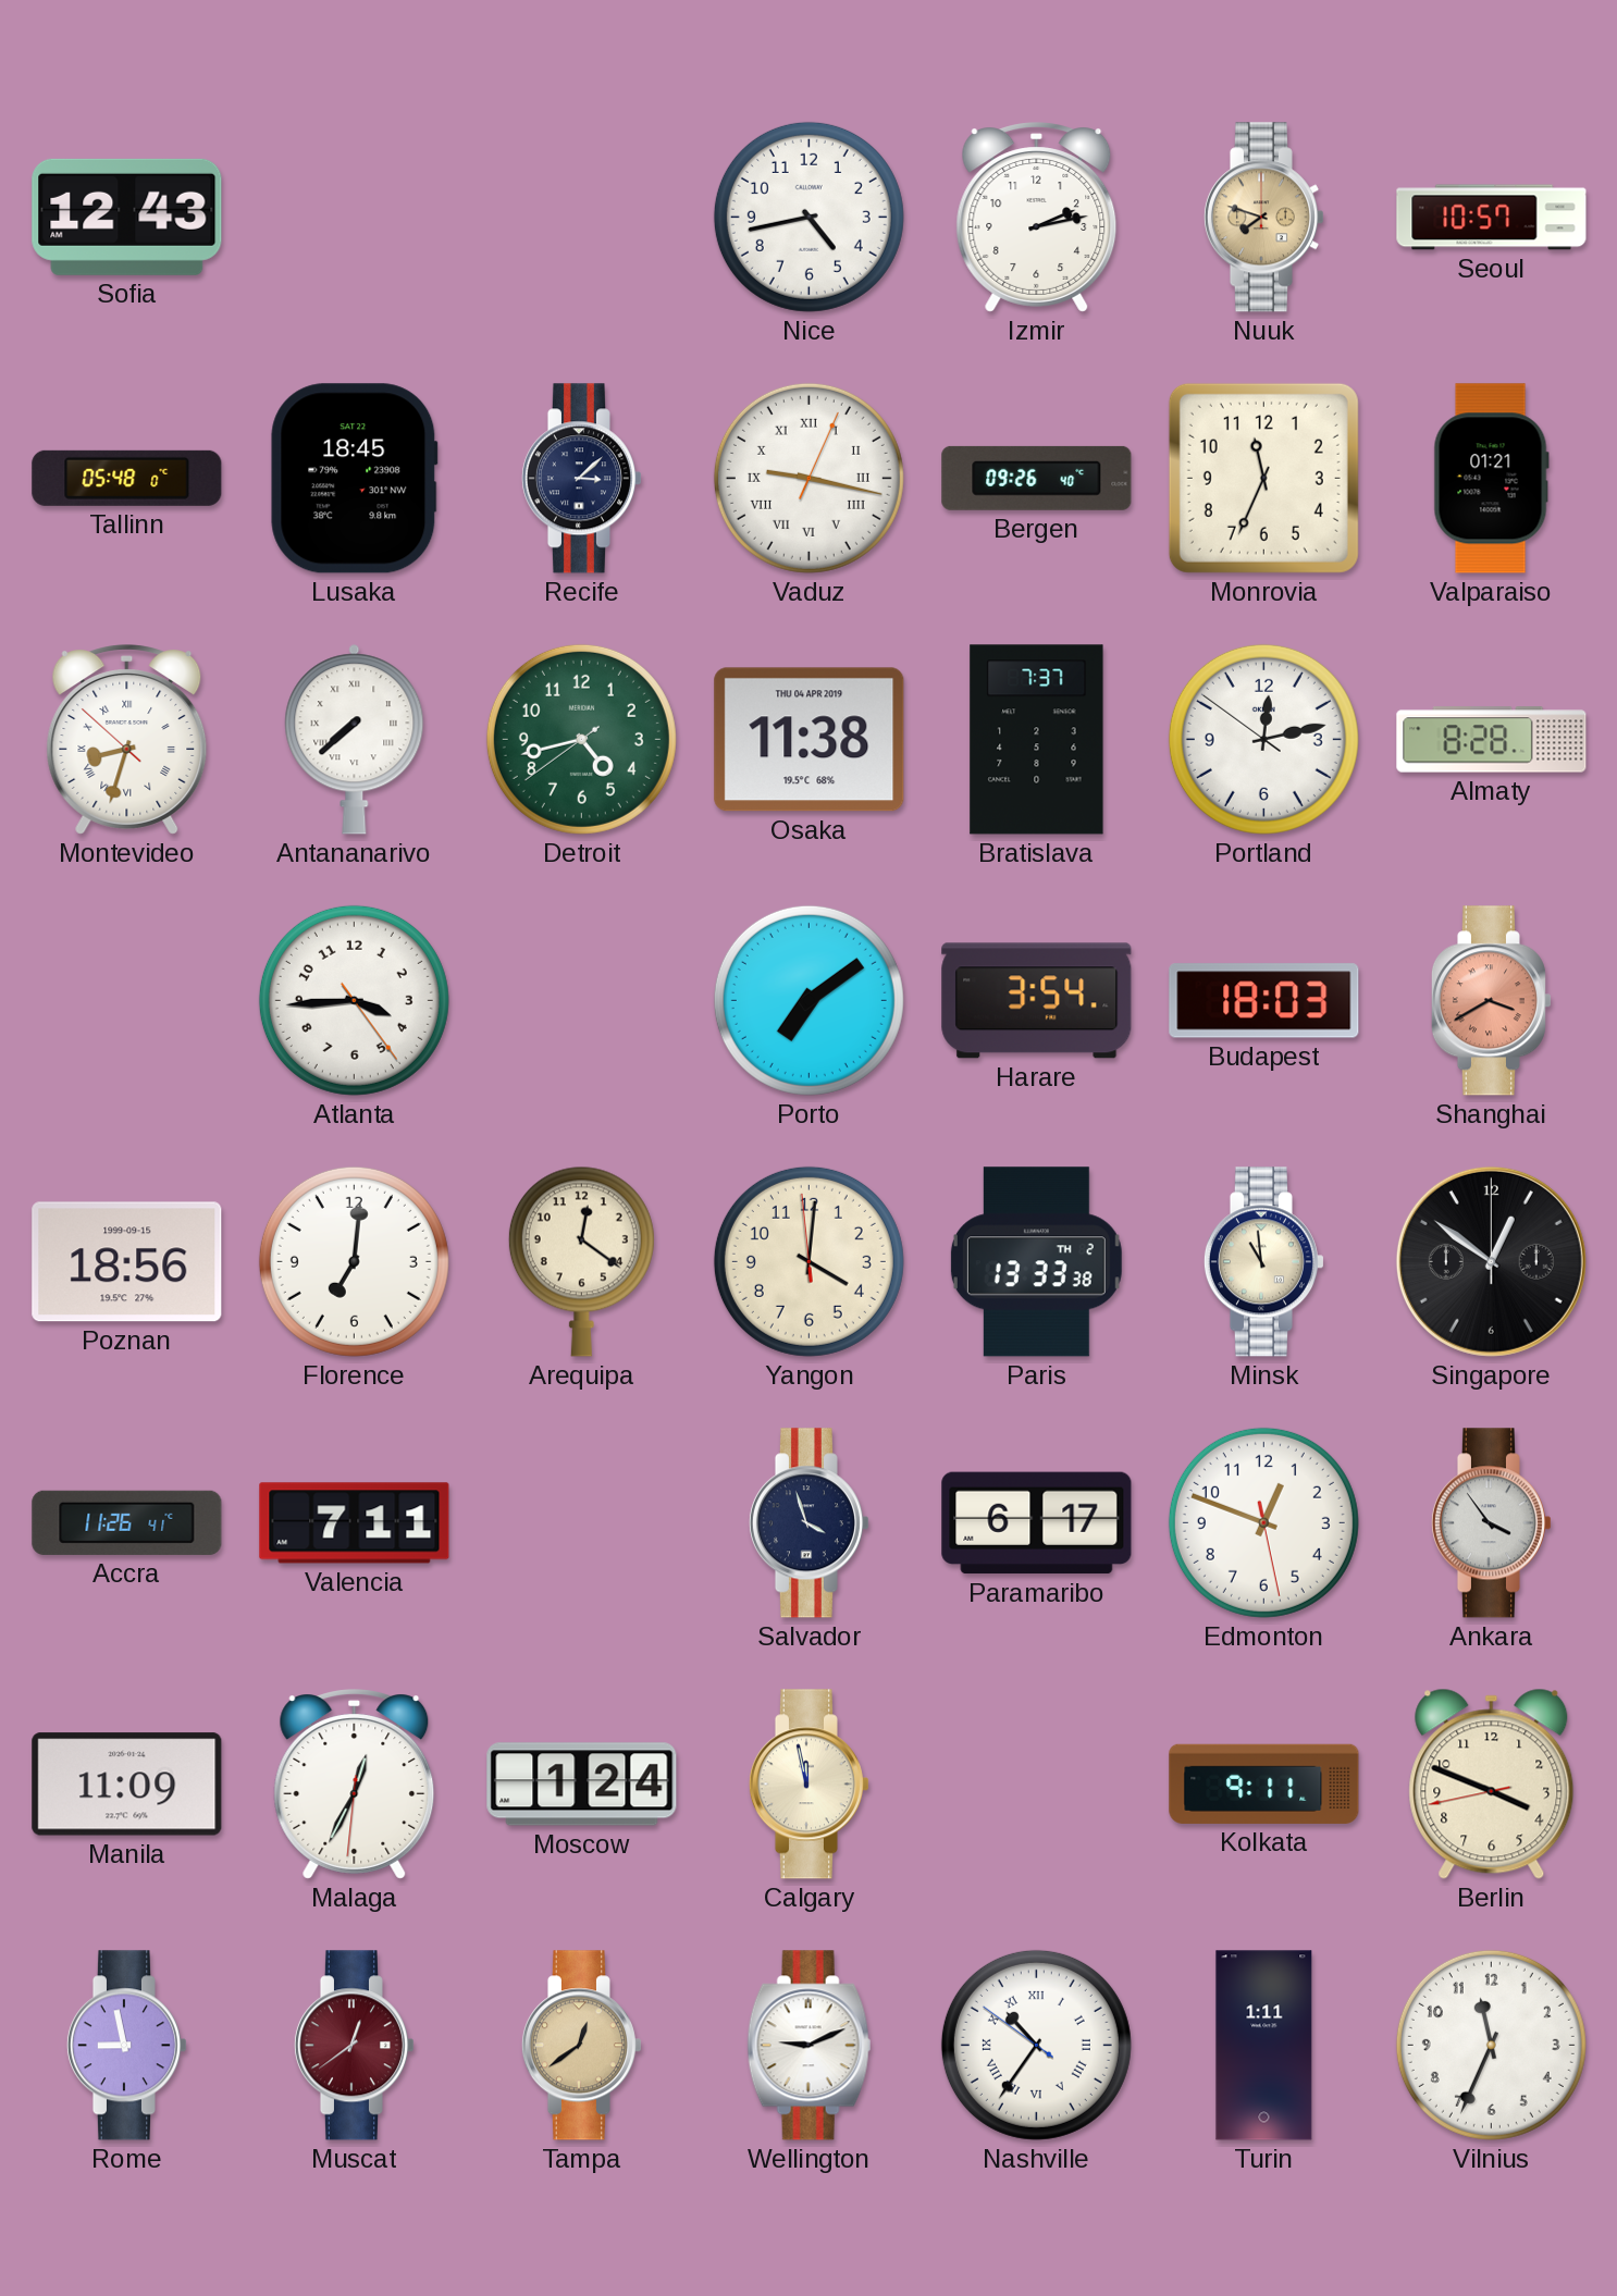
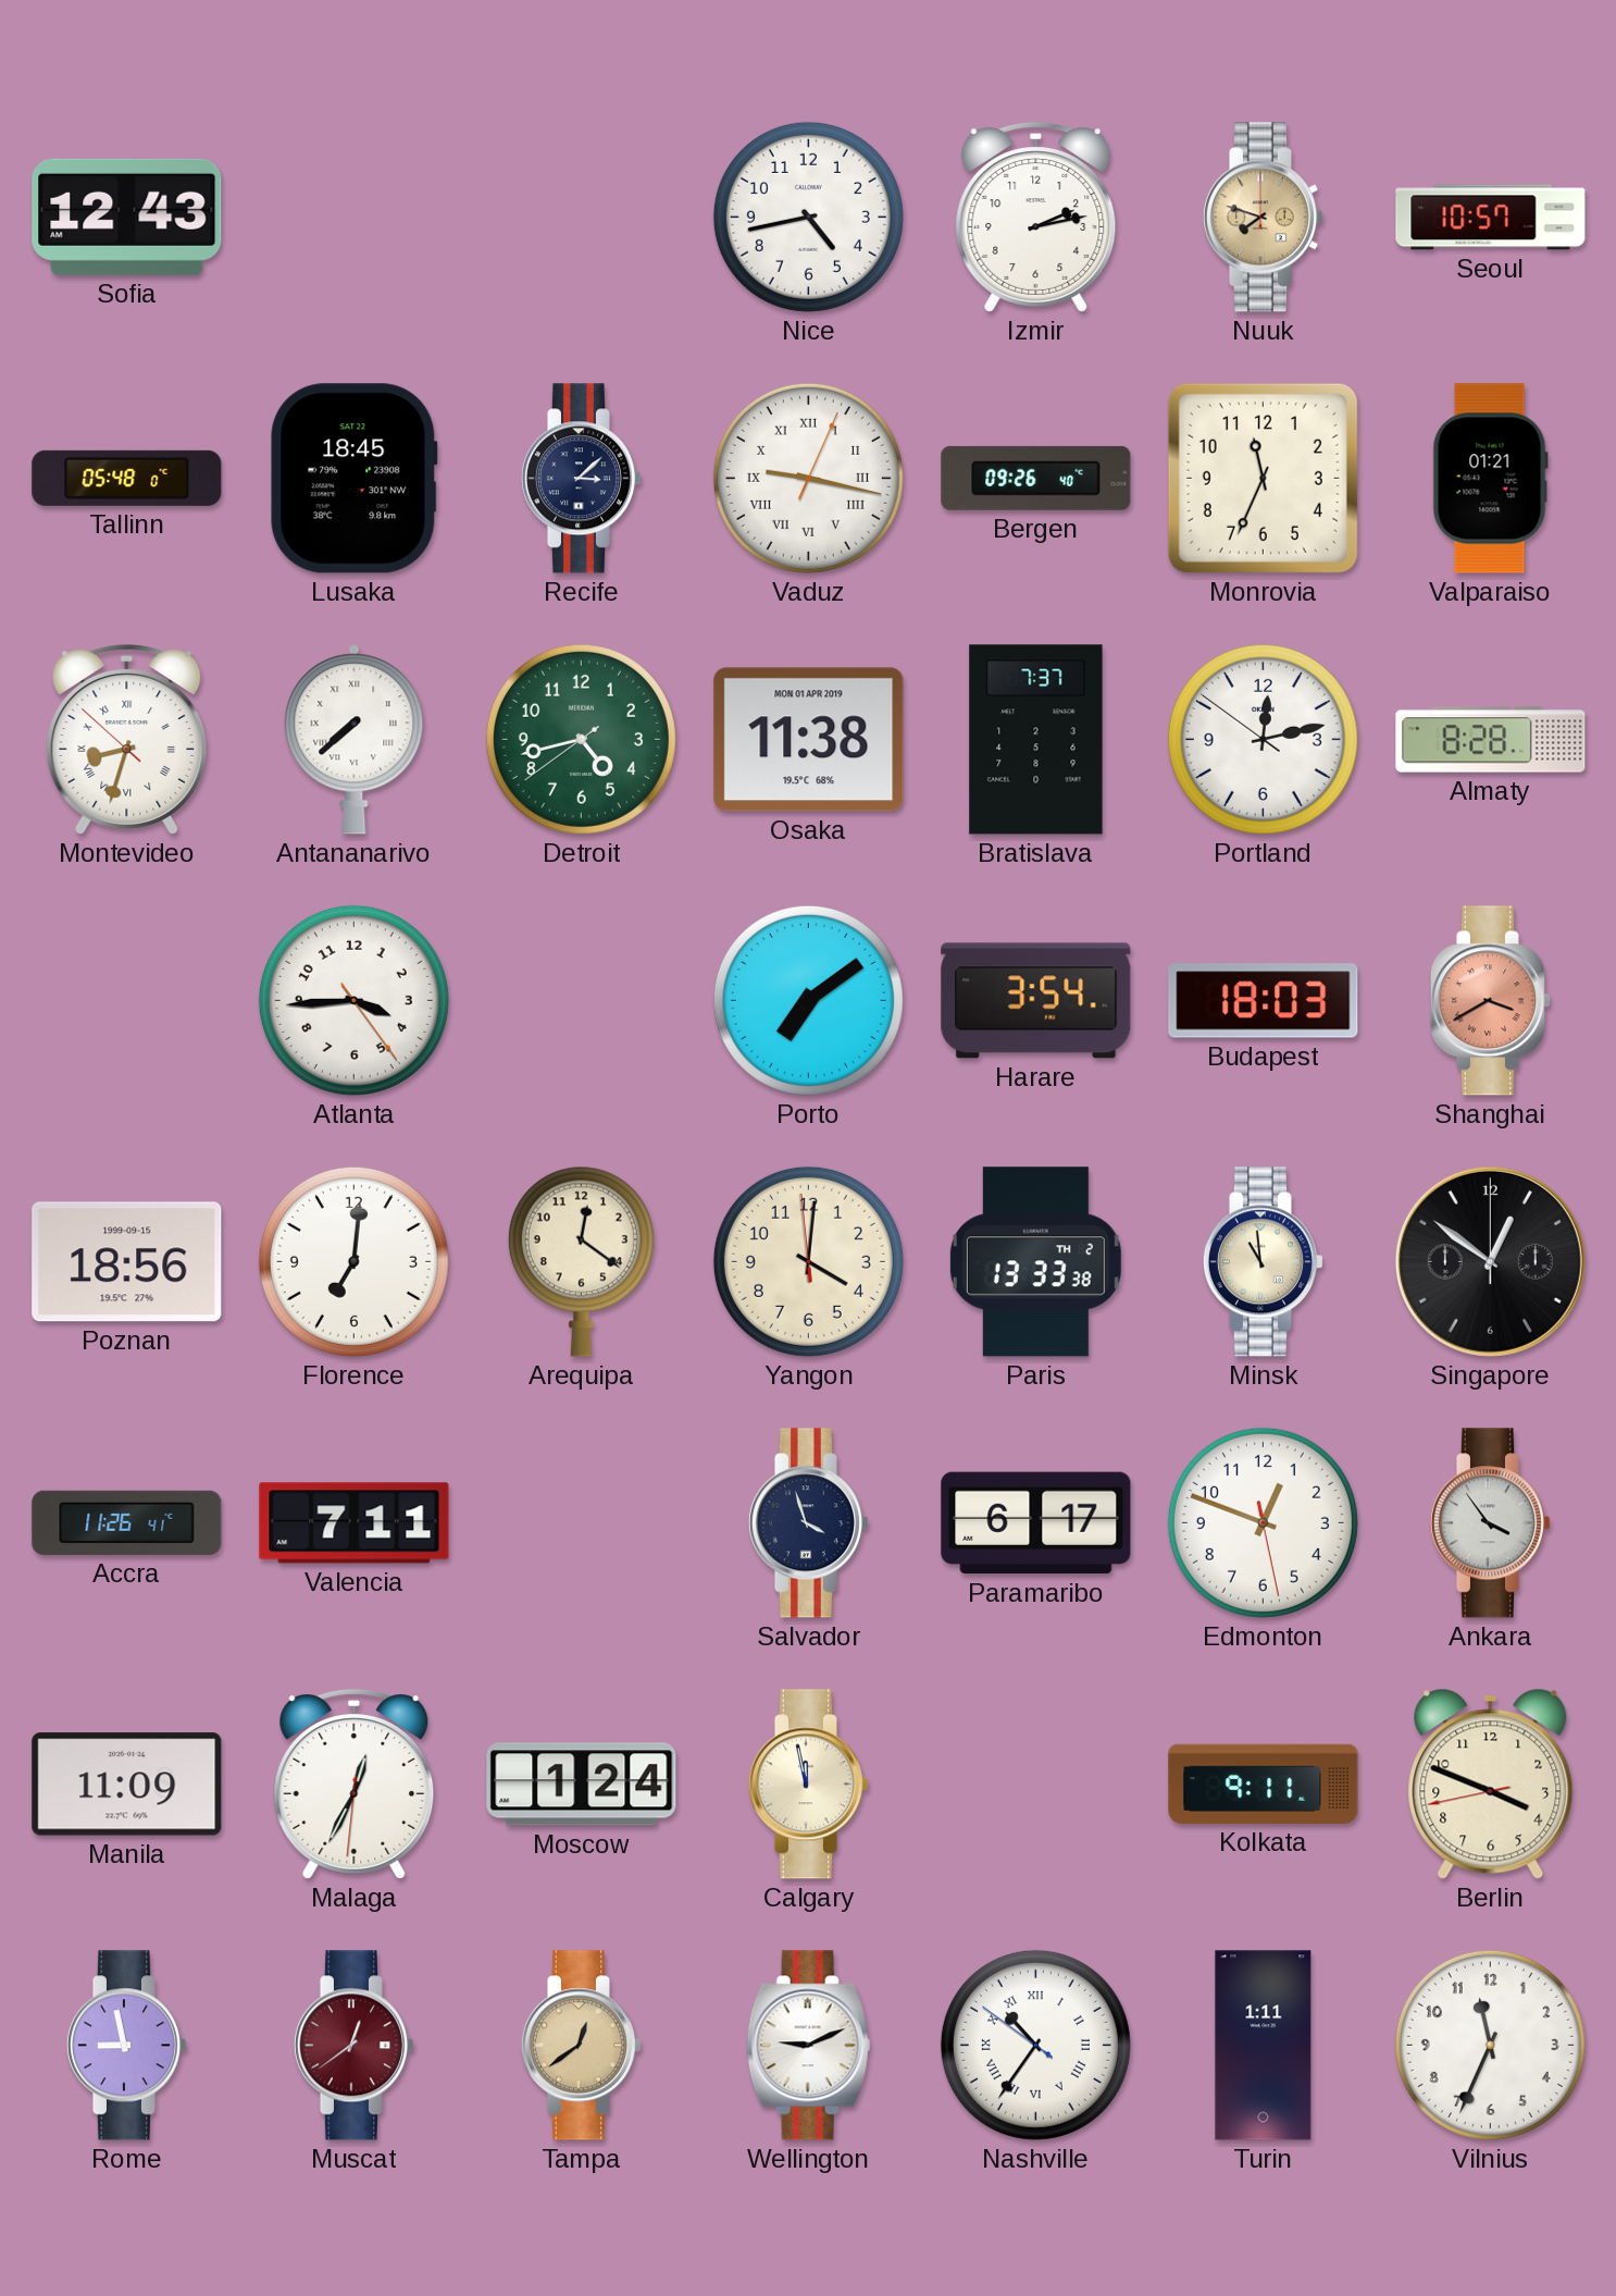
Osaka date: THU 04 APR 2019 -> MON 01 APR 2019
